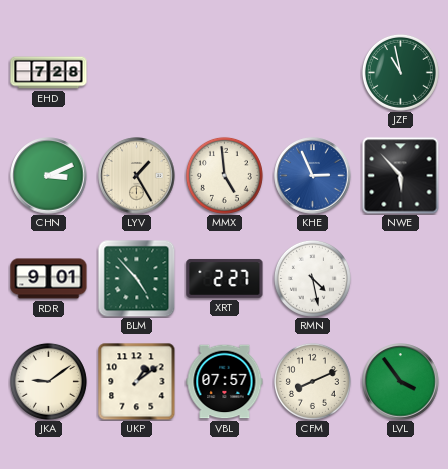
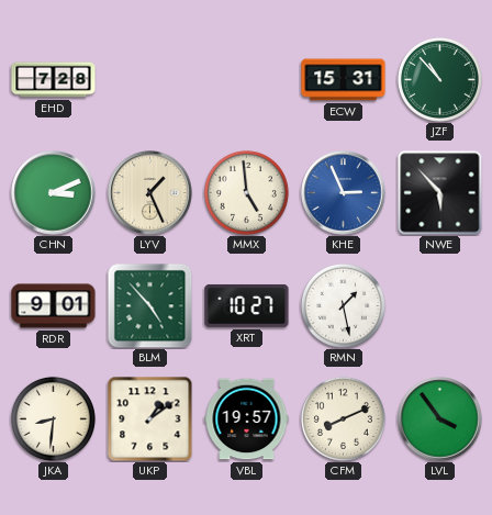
ECW: none -> 15:31
JZF: 10:58 -> 10:53
LYV: 1:25 -> 1:26
XRT: 2:27 -> 10:27
RMN: 4:28 -> 1:28
JKA: 9:09 -> 8:31
VBL: 07:57 -> 19:57
